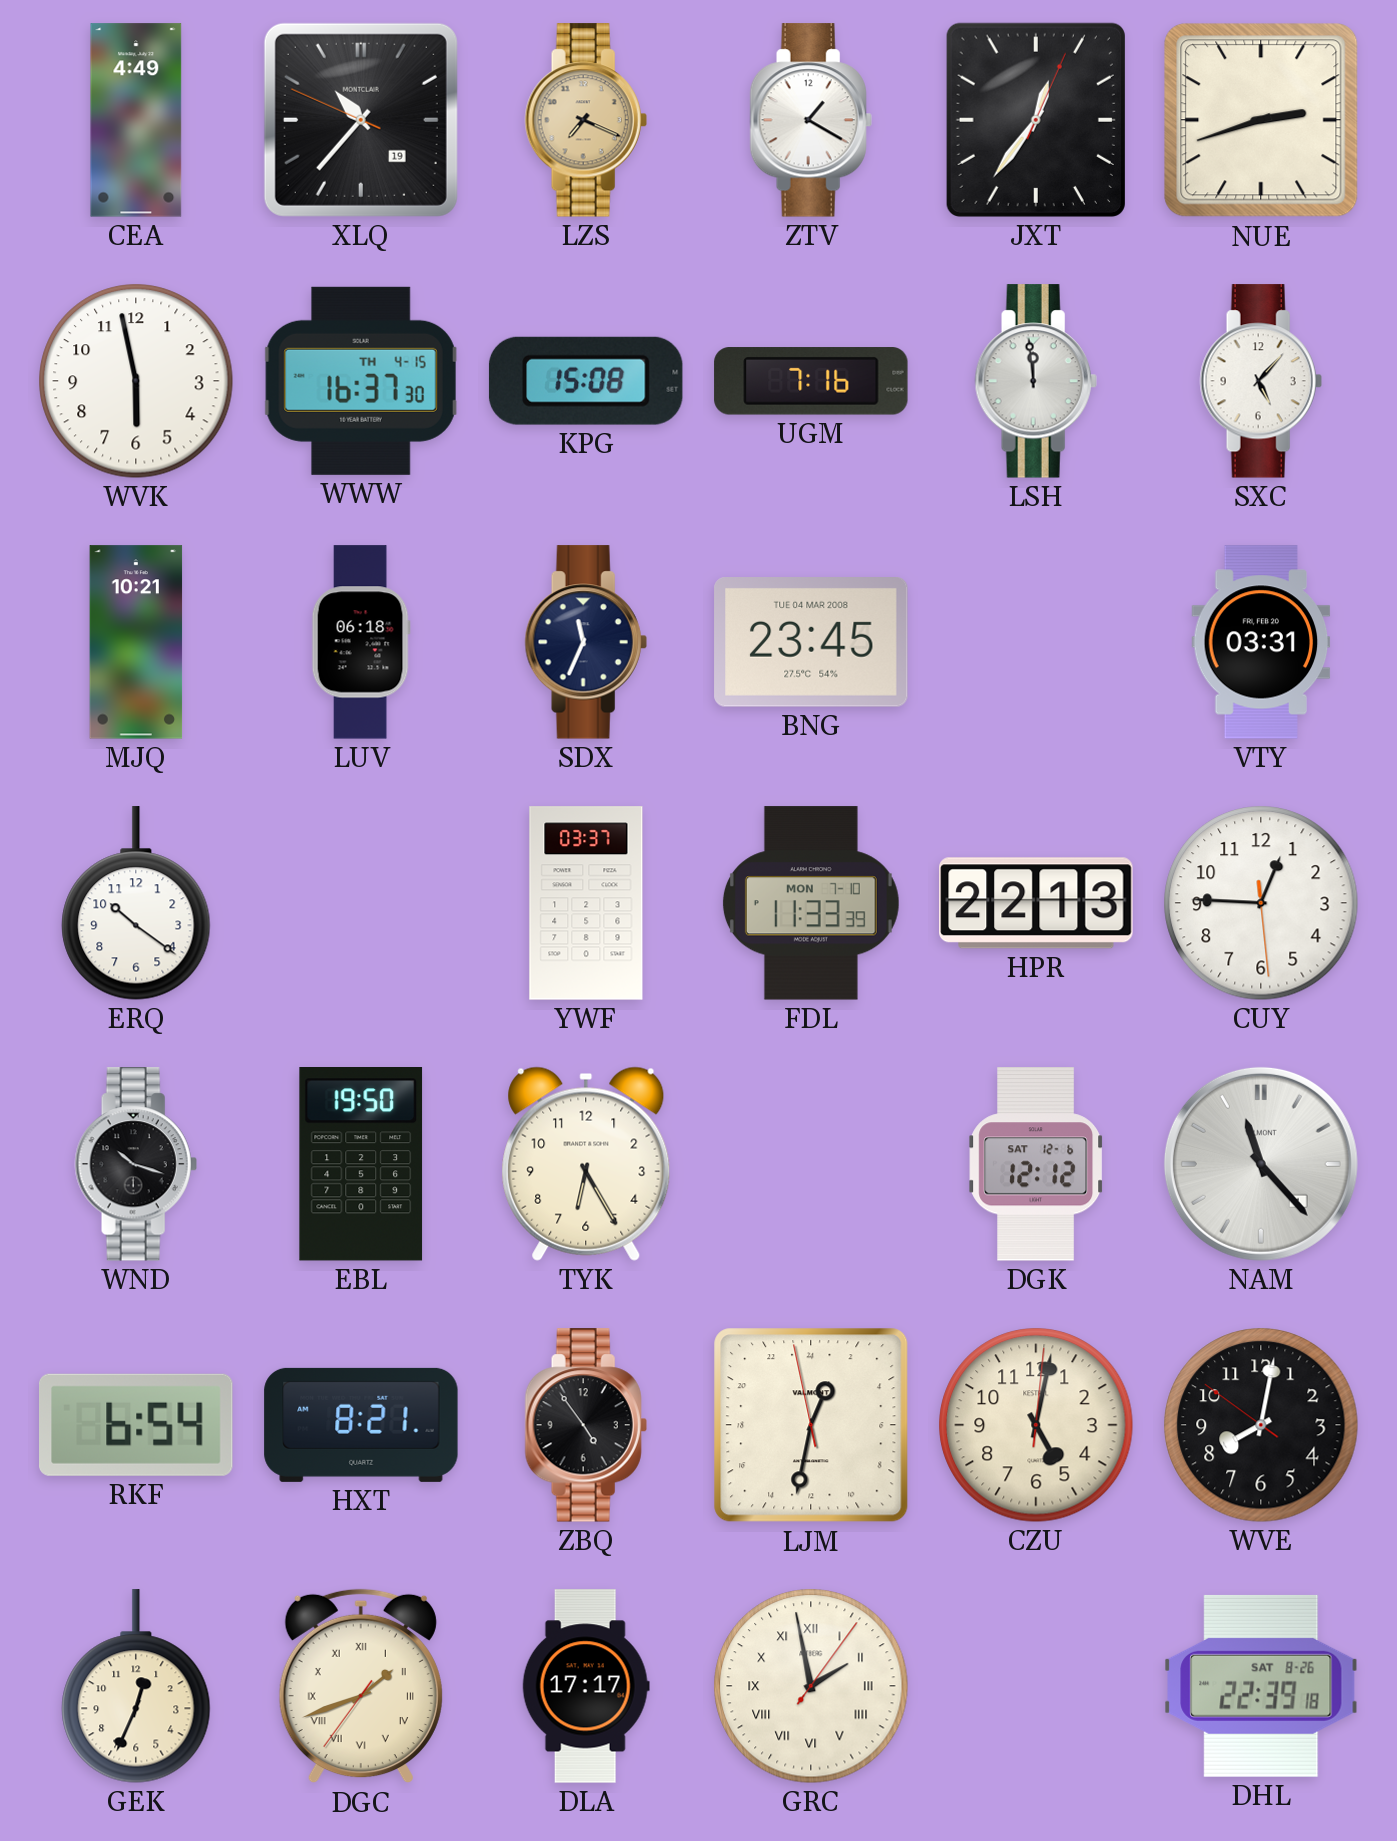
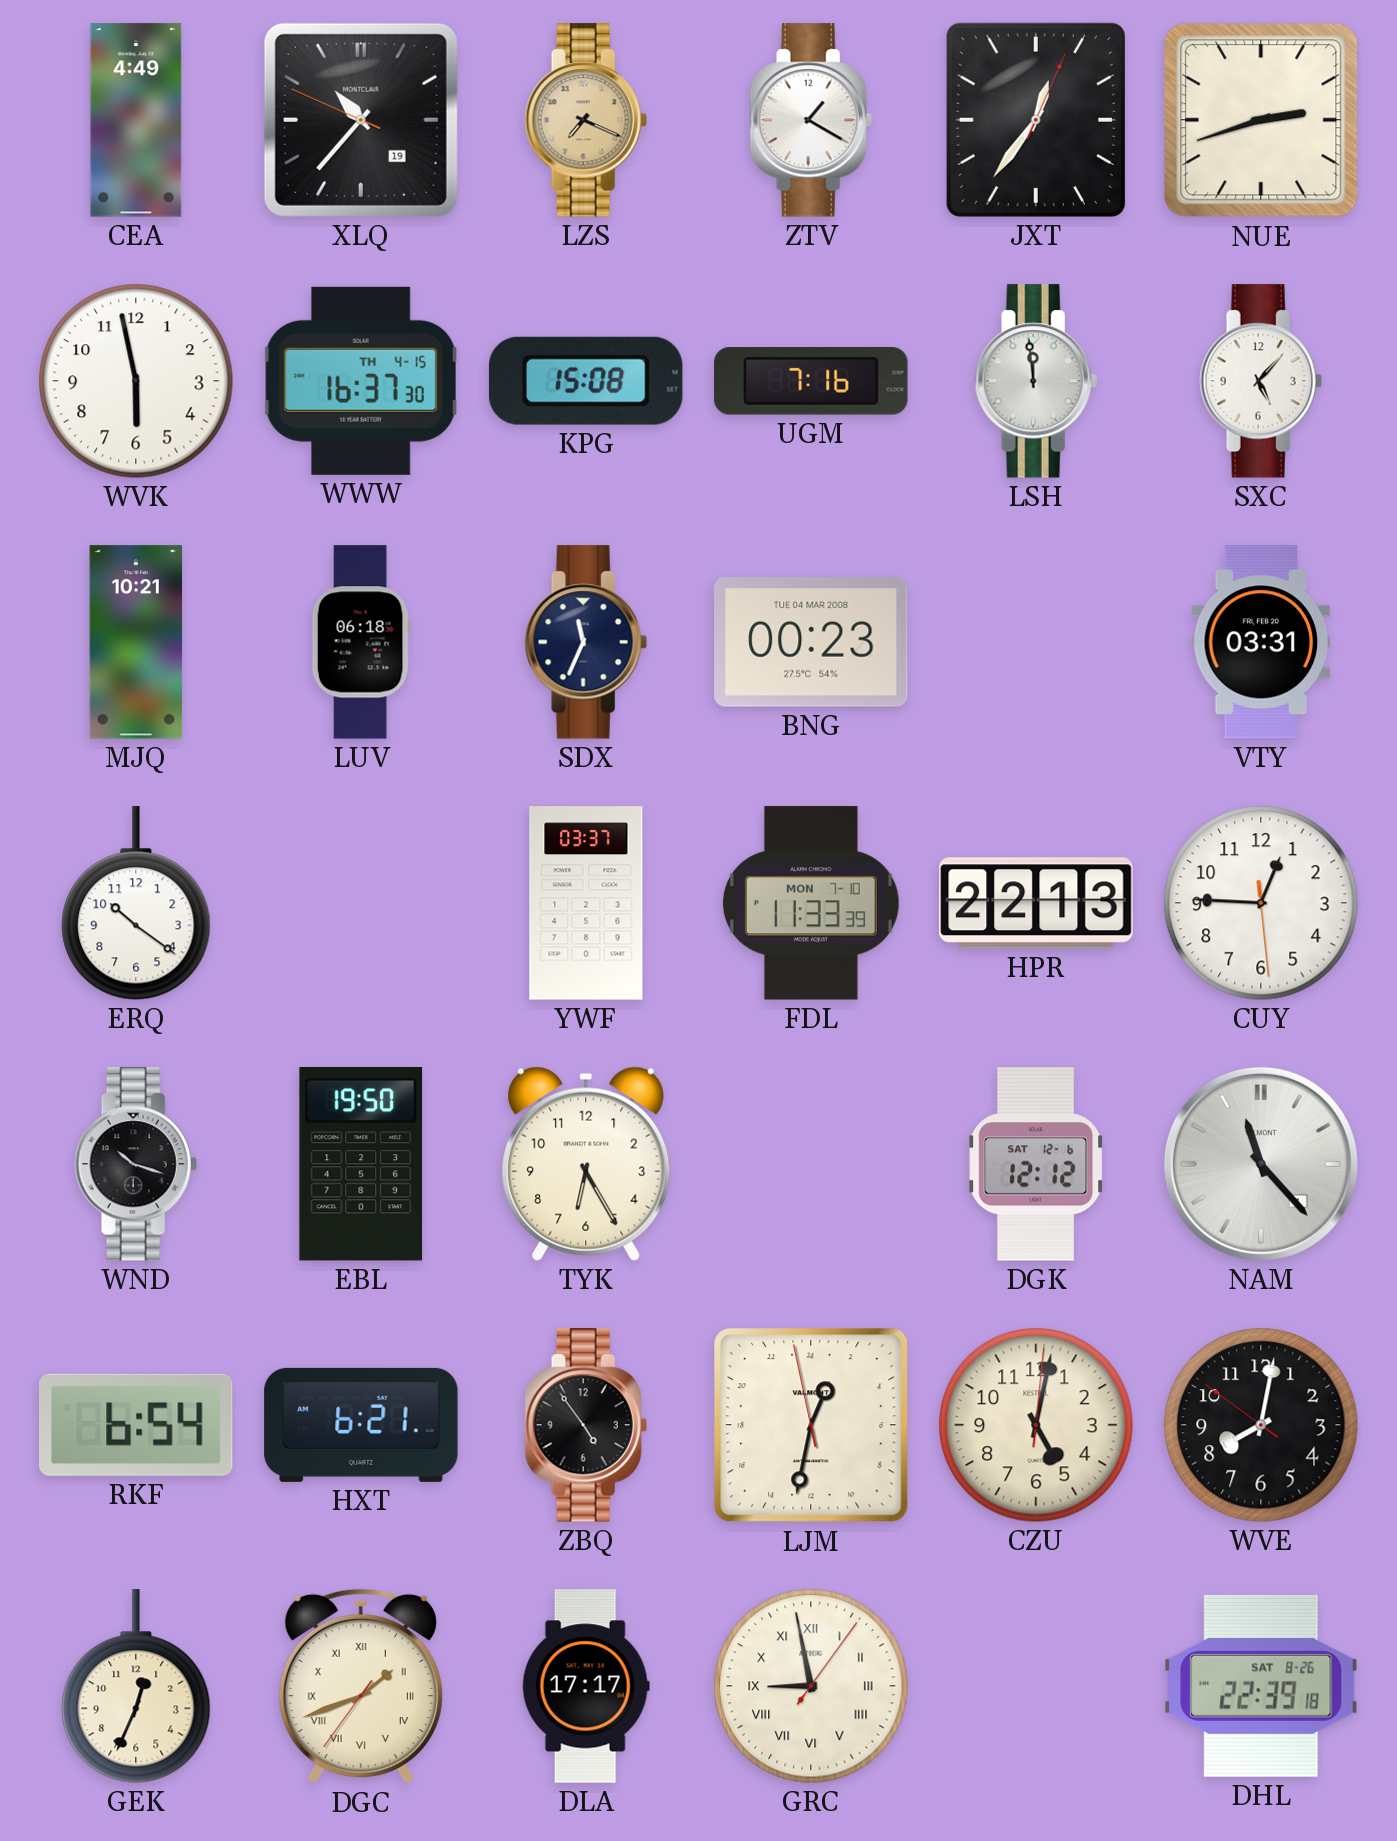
BNG: 23:45 -> 00:23
HXT: 8:21 -> 6:21
GRC: 1:58 -> 8:58
